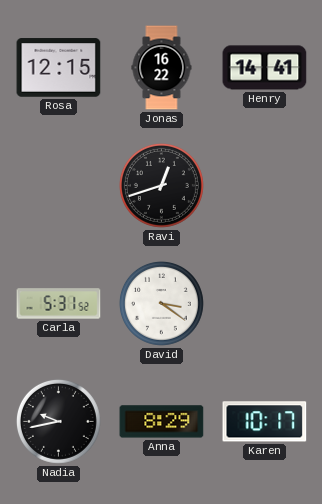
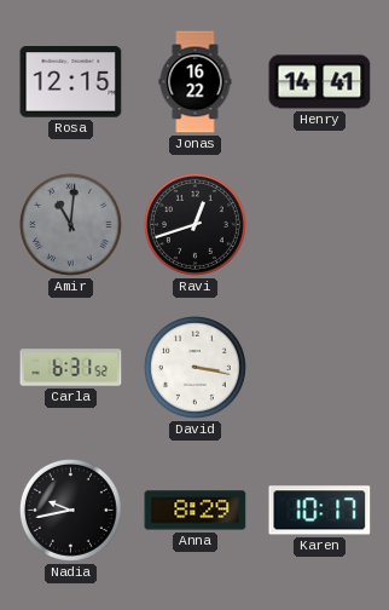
Amir: none -> 11:01
Carla: 5:31 -> 6:31
David: 3:21 -> 3:17
